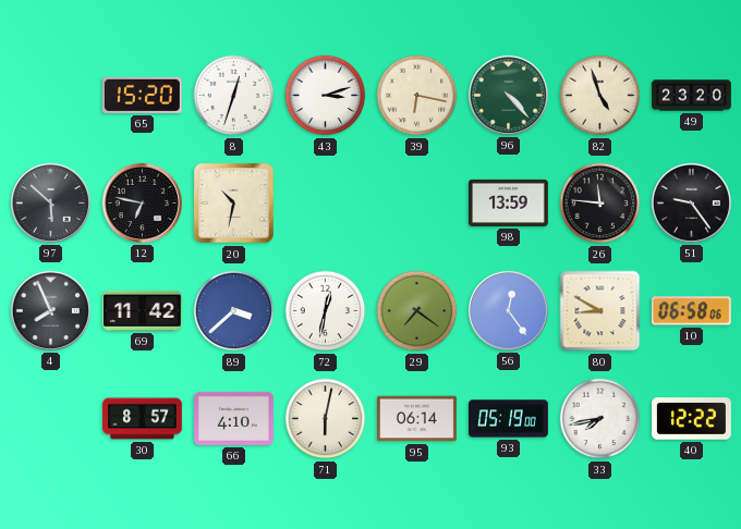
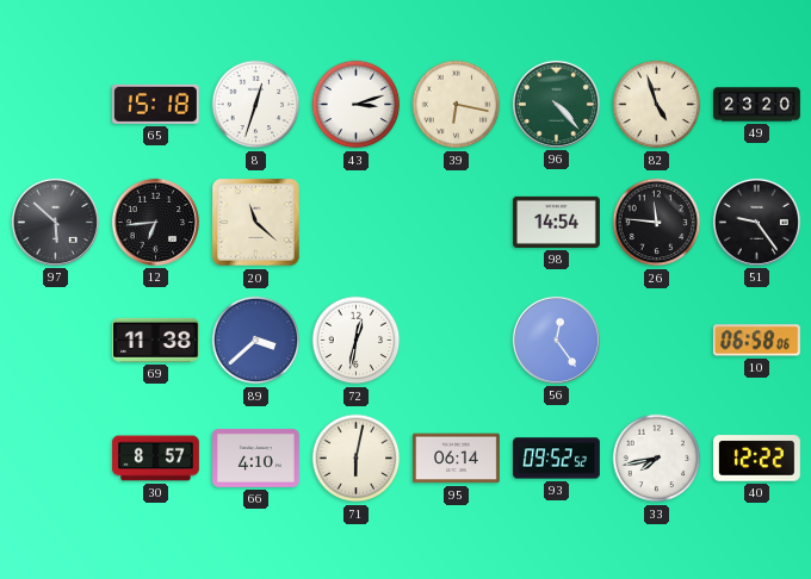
65: 15:20 -> 15:18
12: 6:47 -> 6:44
20: 10:32 -> 11:22
98: 13:59 -> 14:54
4: 7:56 -> none
69: 11:42 -> 11:38
29: 7:21 -> none
80: 8:50 -> none
93: 05:19 -> 09:52
